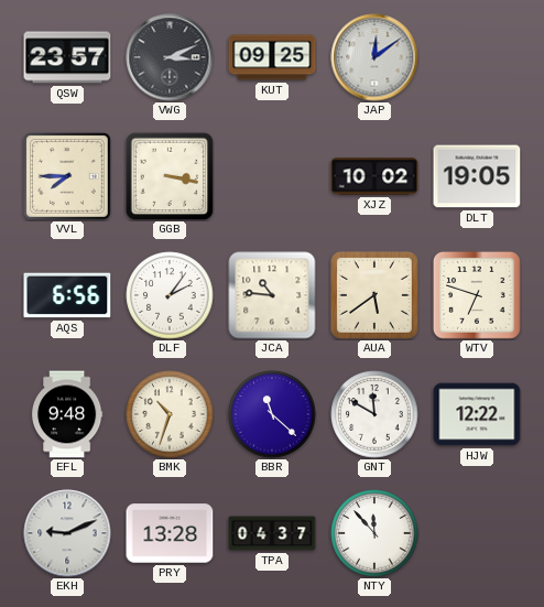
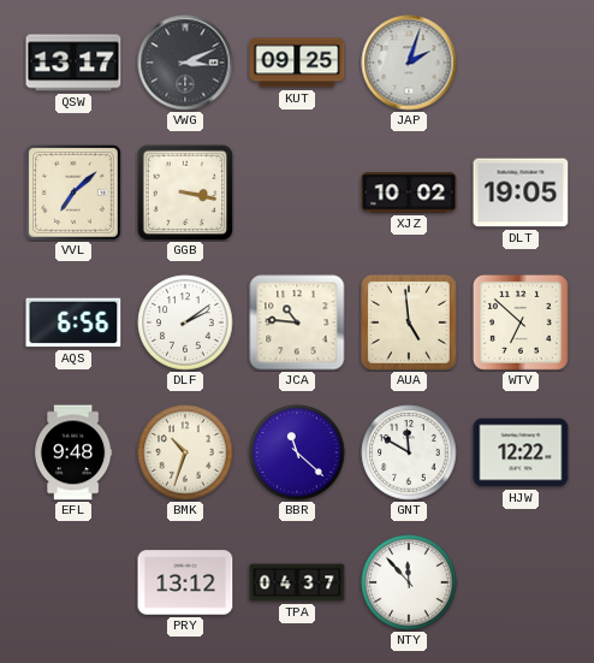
QSW: 23:57 -> 13:17
JAP: 12:09 -> 2:03
VVL: 7:45 -> 7:08
DLF: 2:06 -> 2:09
AUA: 5:39 -> 4:59
WTV: 6:48 -> 6:52
EKH: 9:11 -> none
PRY: 13:28 -> 13:12
